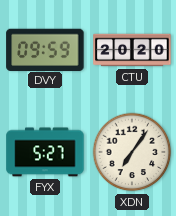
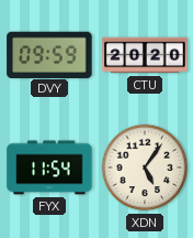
FYX: 5:27 -> 11:54
XDN: 7:06 -> 5:06
